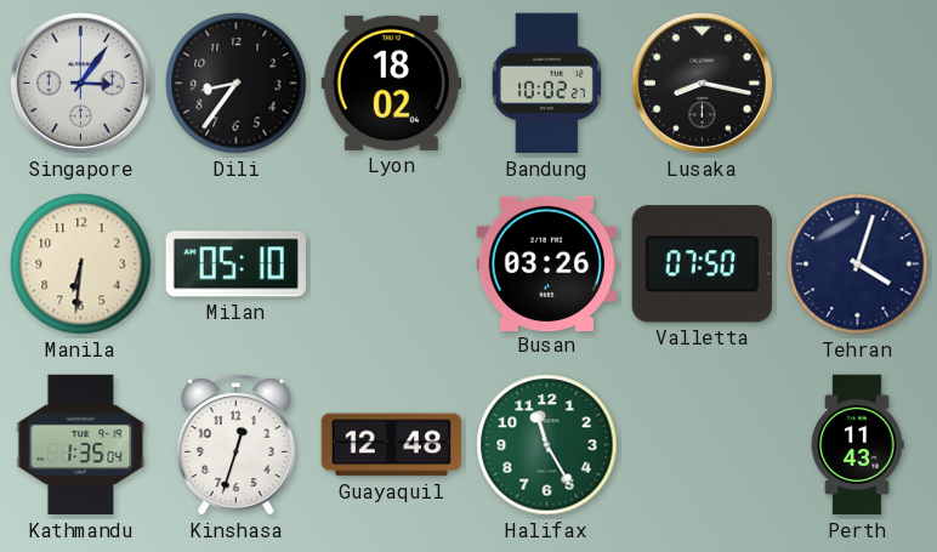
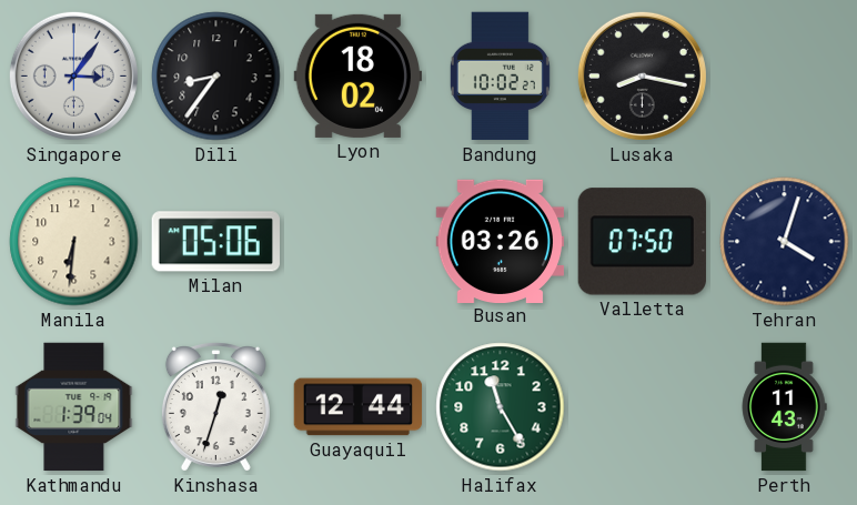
Milan: 05:10 -> 05:06
Kathmandu: 1:35 -> 1:39
Guayaquil: 12:48 -> 12:44
